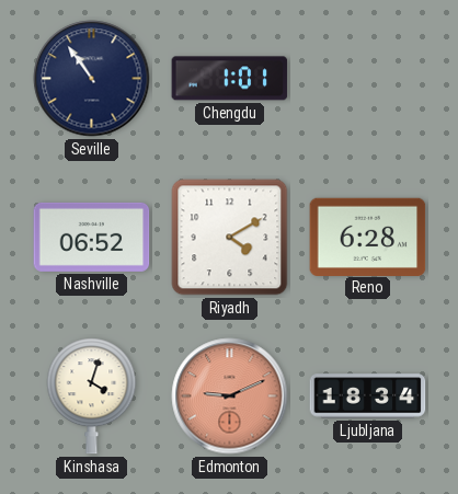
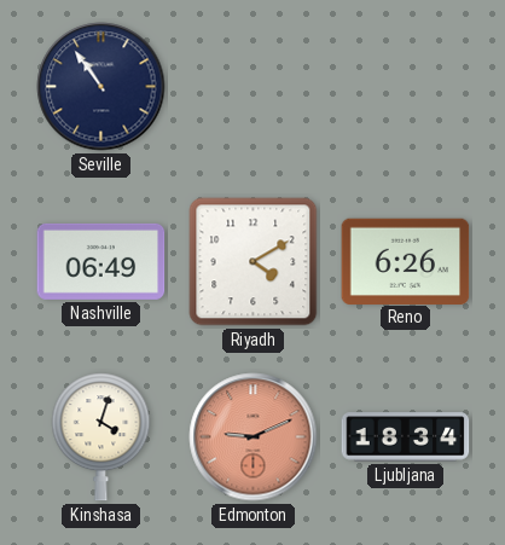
Chengdu: 1:01 -> none
Nashville: 06:52 -> 06:49
Reno: 6:28 -> 6:26
